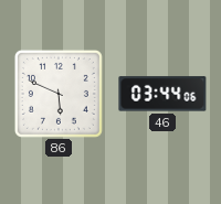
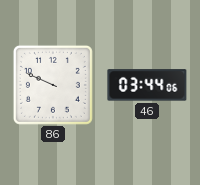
86: 5:49 -> 9:49
